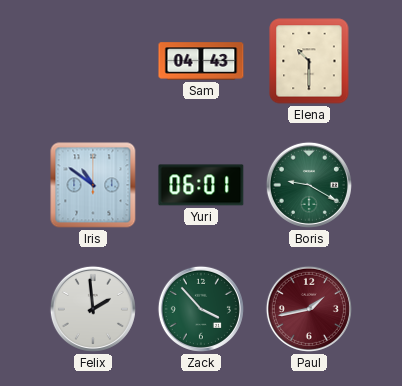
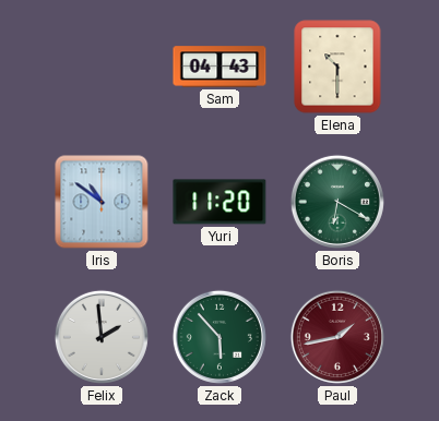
Yuri: 06:01 -> 11:20
Boris: 9:20 -> 6:20
Zack: 3:53 -> 5:53
